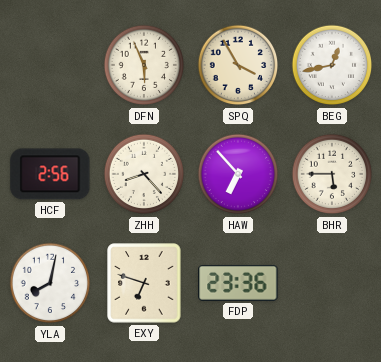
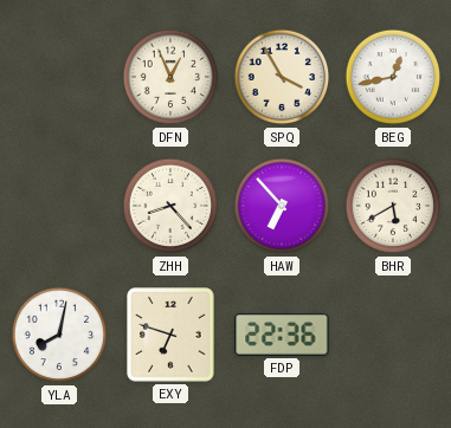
DFN: 5:56 -> 12:56
HCF: 2:56 -> none
BHR: 5:45 -> 5:40
FDP: 23:36 -> 22:36
